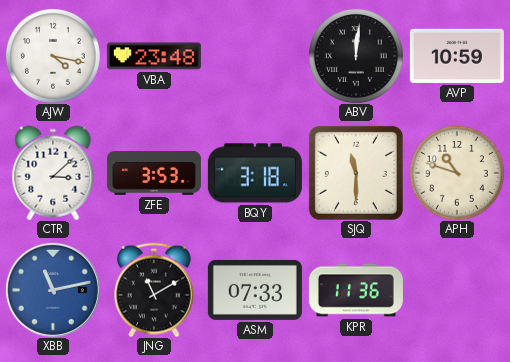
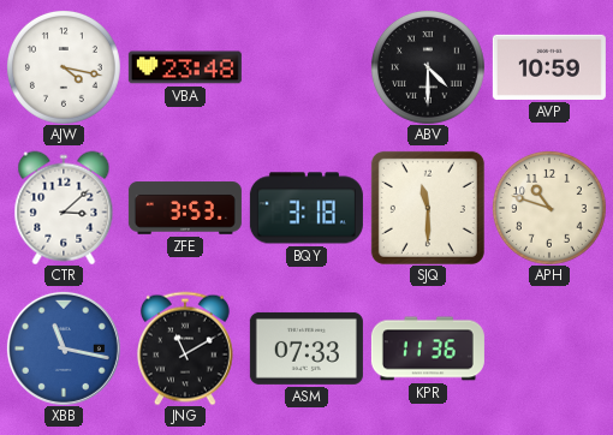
ABV: 12:01 -> 4:30
XBB: 11:13 -> 11:17
